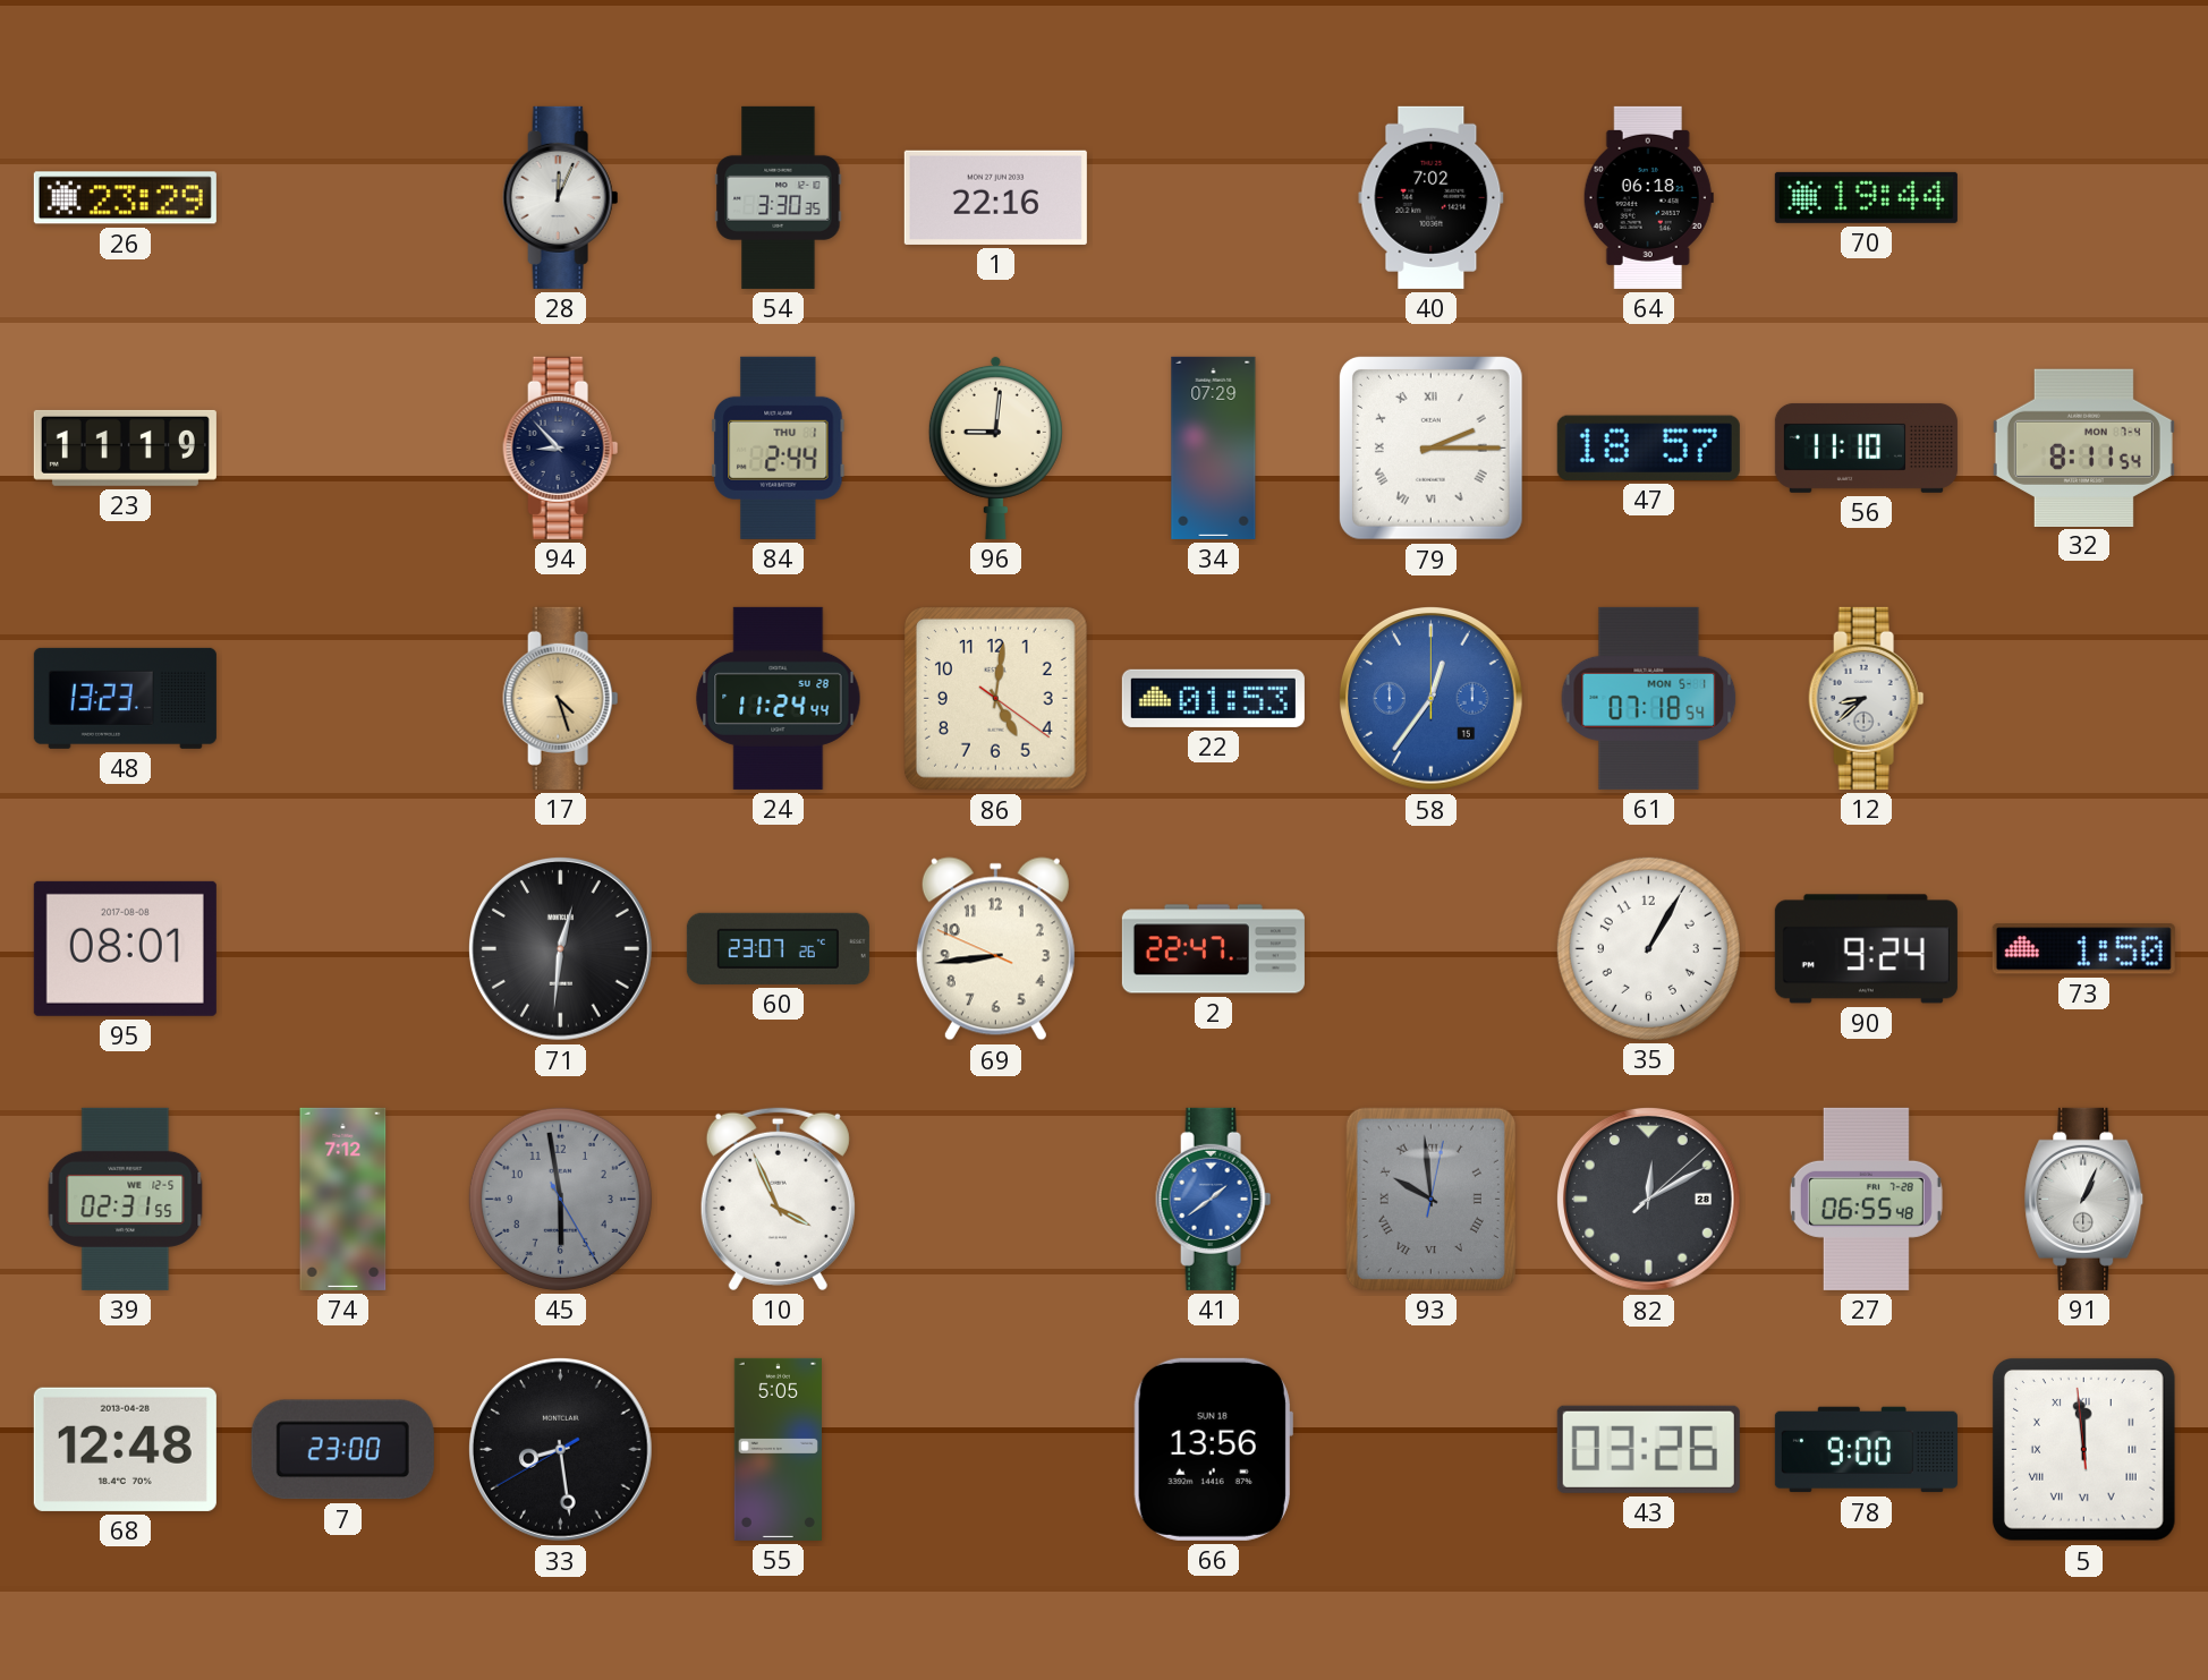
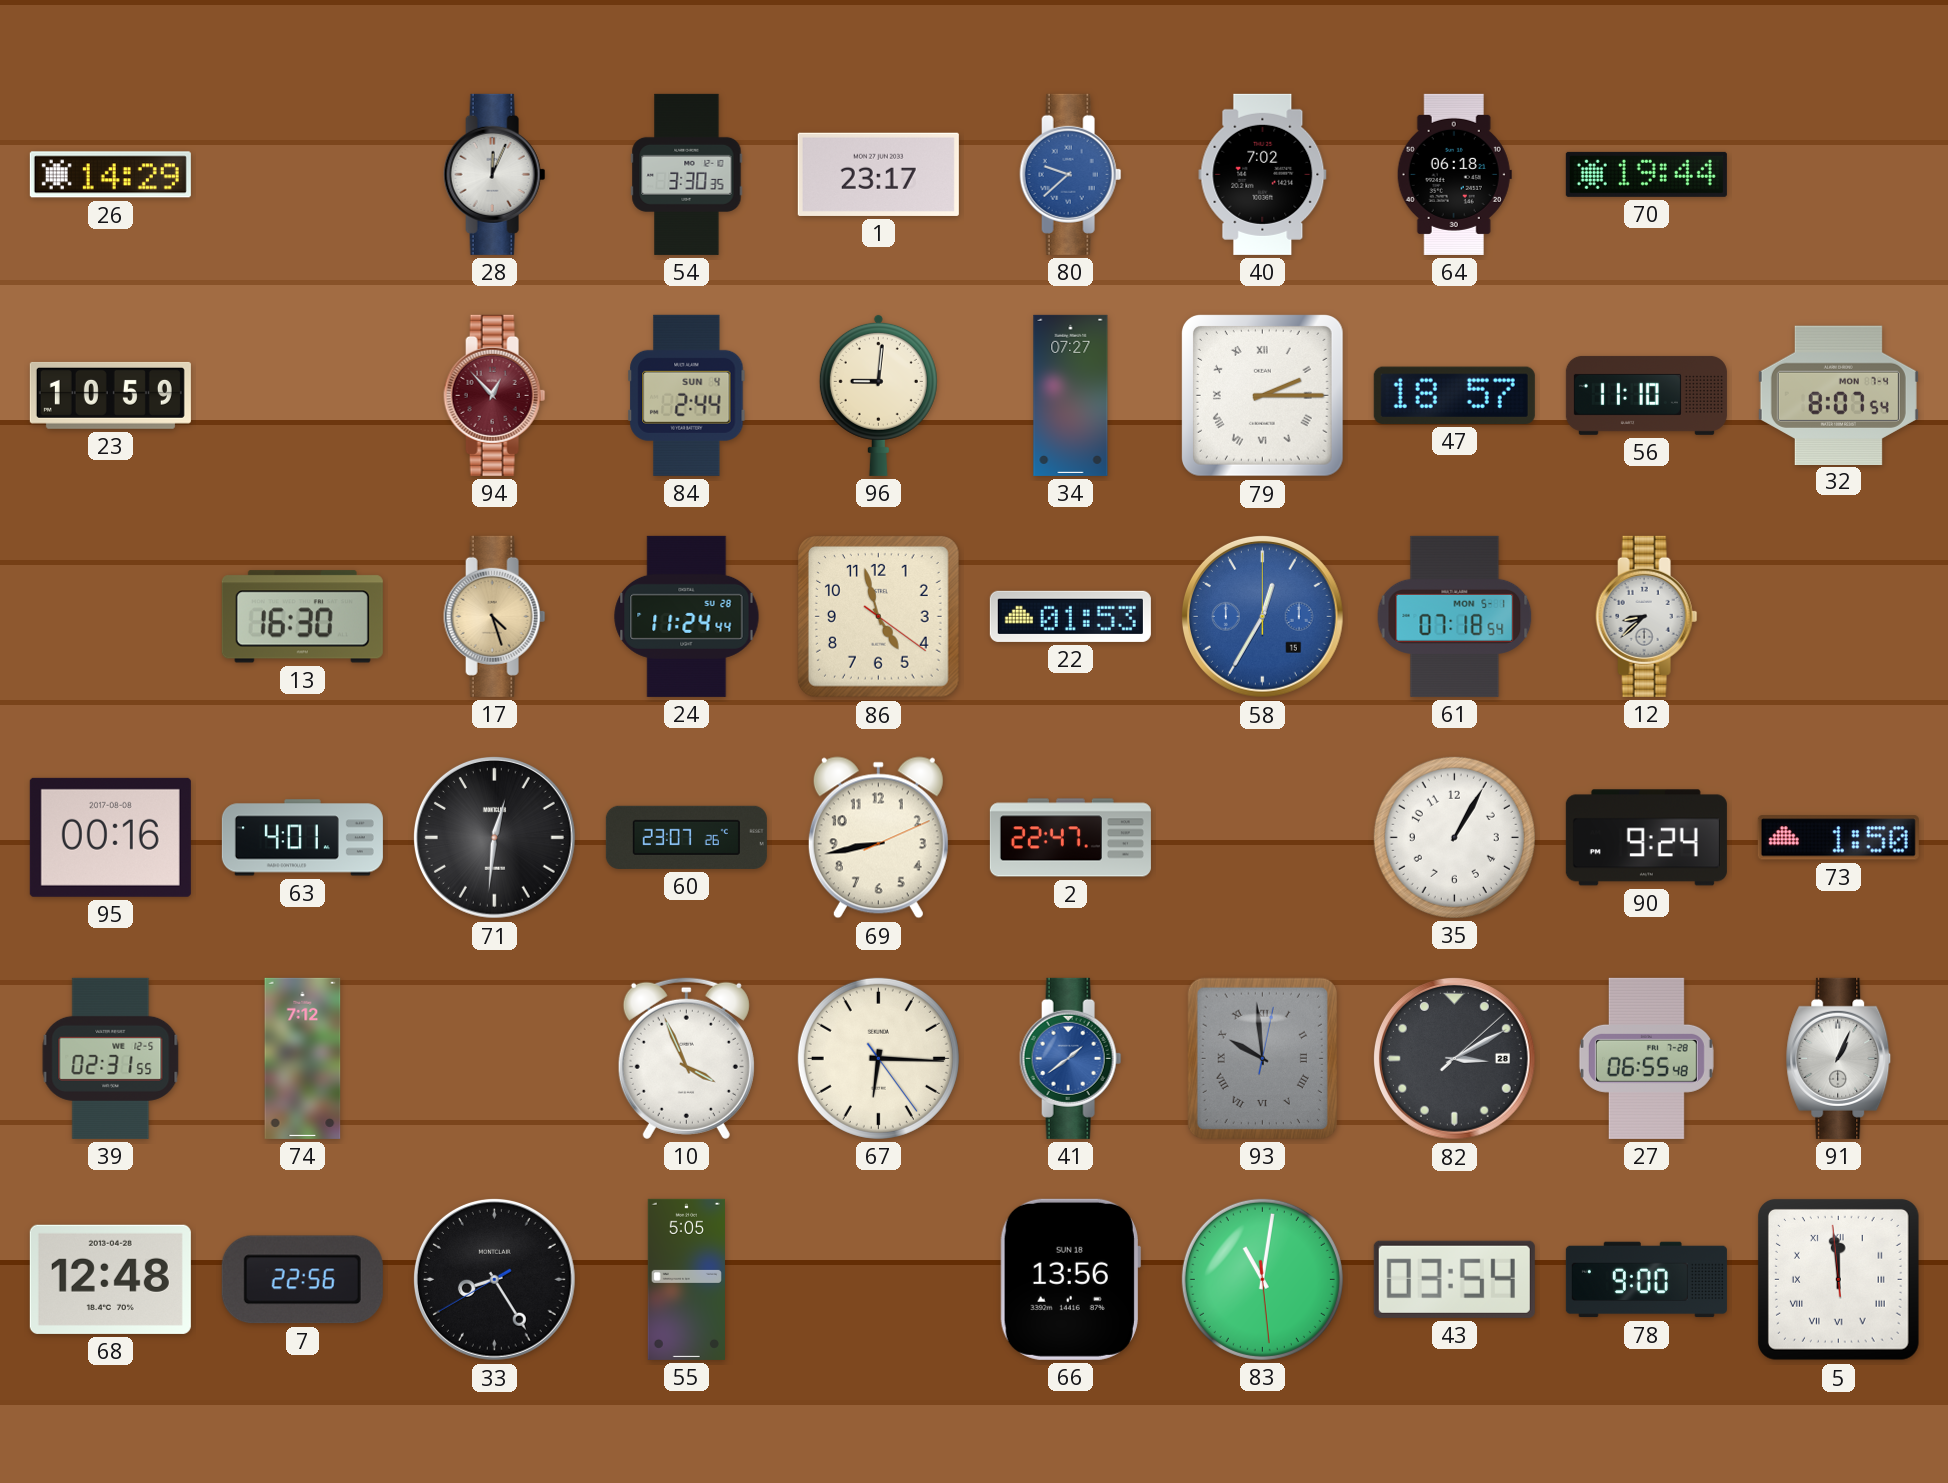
26: 23:29 -> 14:29
1: 22:16 -> 23:17
80: none -> 9:38
23: 11:19 -> 10:59
94: 8:53 -> 12:53
94 dial: navy -> burgundy
84 date: THU 1 -> SUN 4
34: 07:29 -> 07:27
32: 8:11 -> 8:07
48: 13:23 -> none
13: none -> 16:30
86: 5:01 -> 4:57
58: 12:36 -> 12:35
95: 08:01 -> 00:16
63: none -> 4:01
69: 8:43:49 -> 8:43:11
45: 5:58 -> none
67: none -> 6:15
82: 12:10 -> 3:10
7: 23:00 -> 22:56
33: 8:28 -> 8:24
83: none -> 11:01
43: 03:26 -> 03:54
